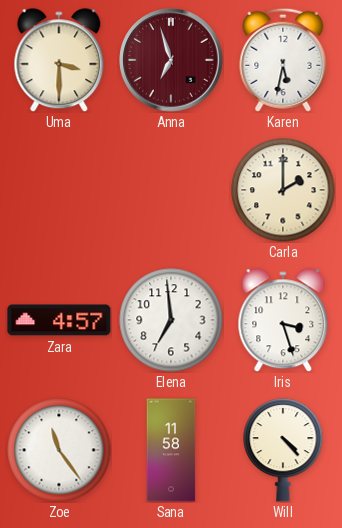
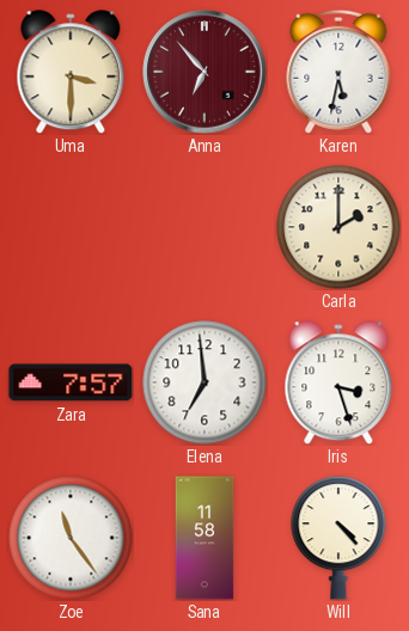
Anna: 6:57 -> 6:53
Zara: 4:57 -> 7:57
